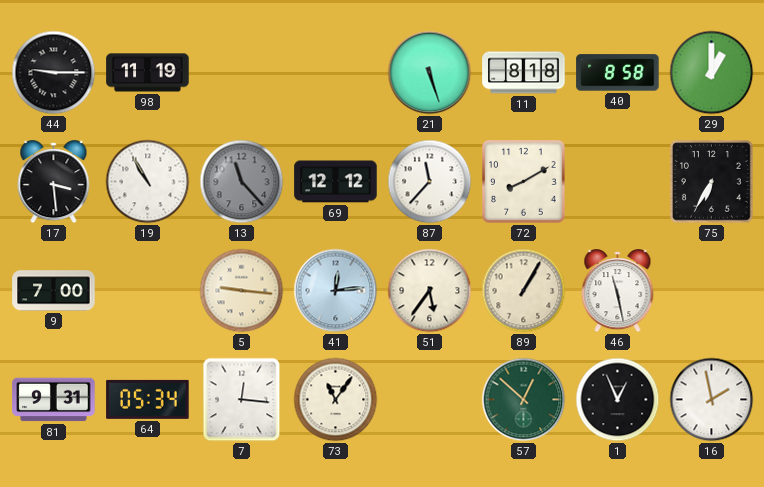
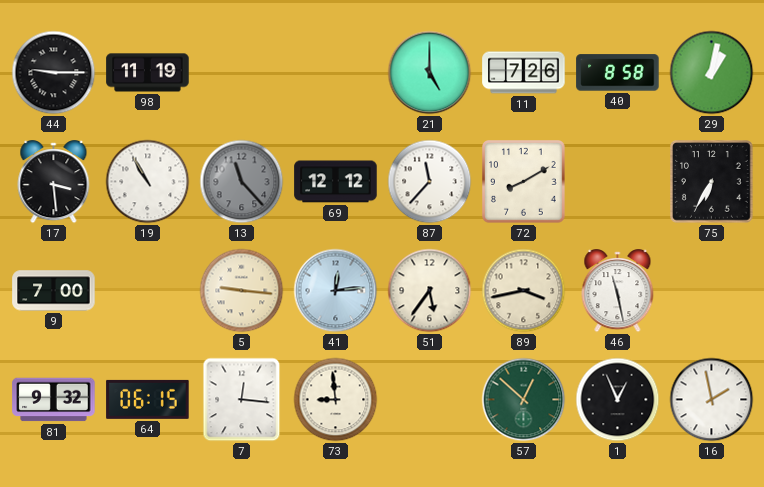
21: 5:27 -> 5:00
11: 8:18 -> 7:26
29: 1:00 -> 1:02
89: 1:05 -> 3:43
81: 9:31 -> 9:32
64: 05:34 -> 06:15
73: 11:06 -> 8:59
